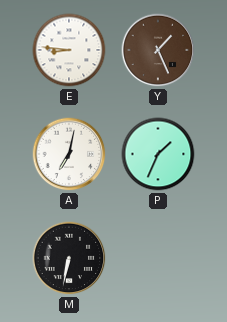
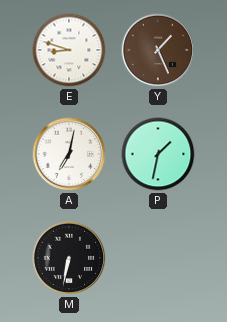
E: 8:46 -> 8:48
P: 1:34 -> 1:32
